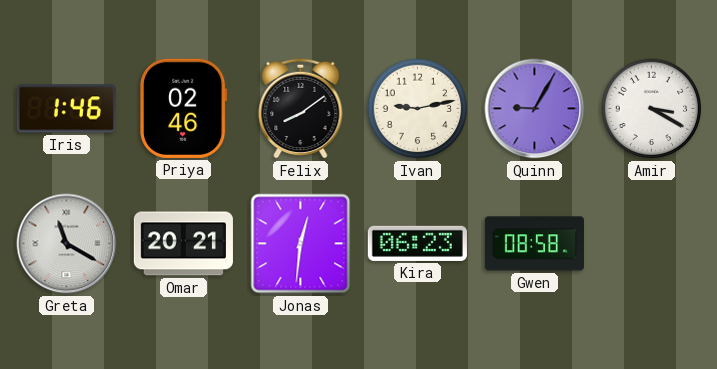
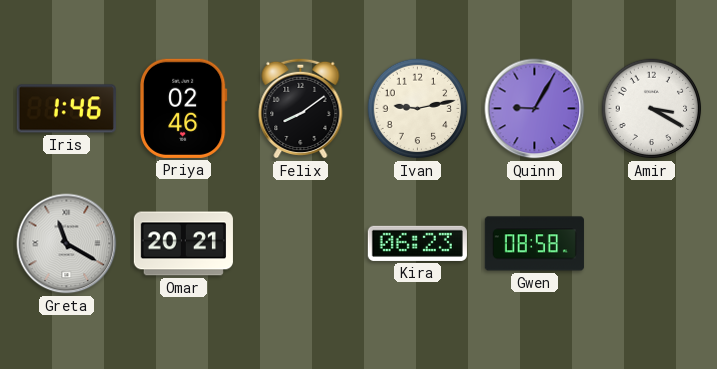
Jonas: 12:31 -> none
